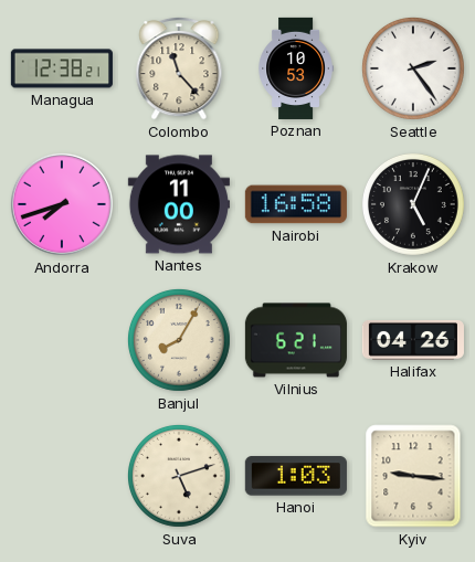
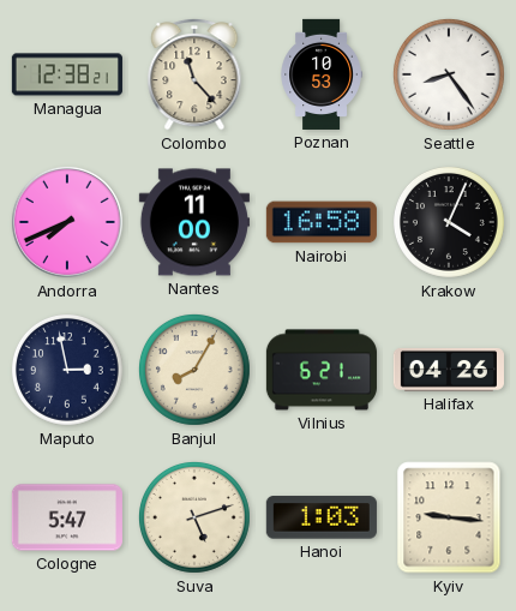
Seattle: 2:24 -> 8:24
Andorra: 7:42 -> 7:41
Krakow: 5:04 -> 4:04
Maputo: none -> 2:58
Cologne: none -> 5:47
